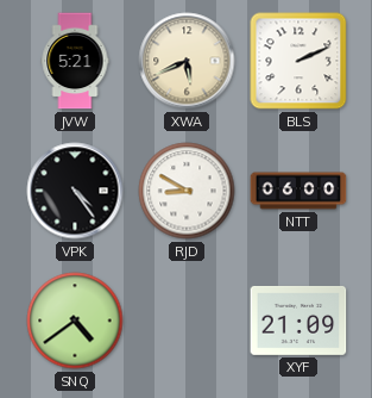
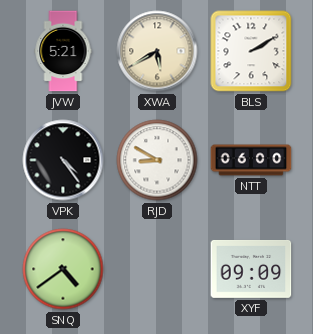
XWA: 5:41 -> 5:40
BLS: 2:11 -> 2:10
XYF: 21:09 -> 09:09
